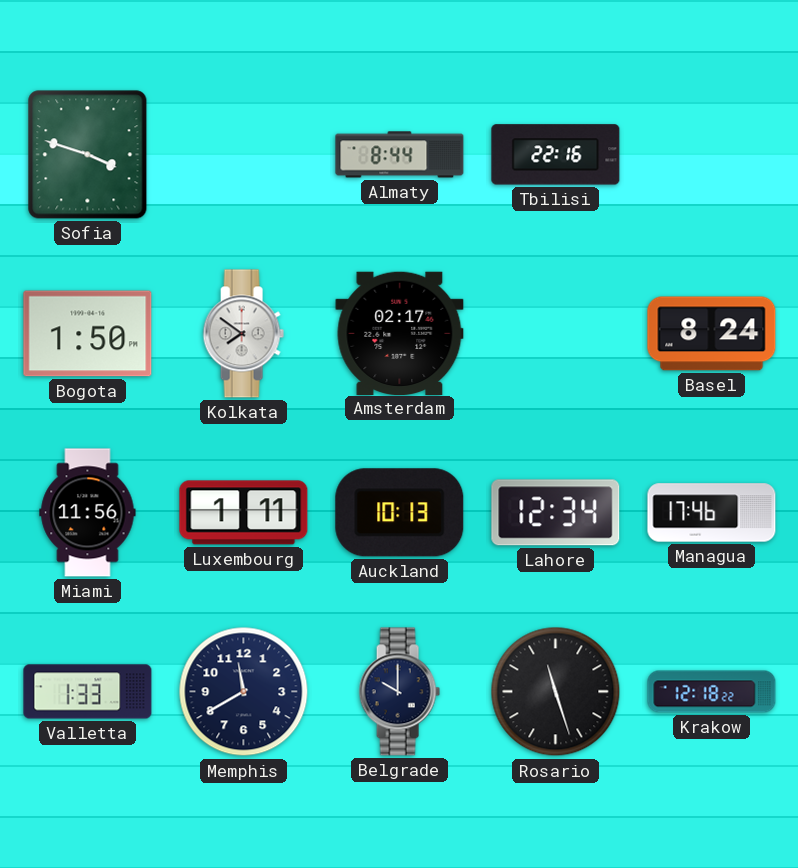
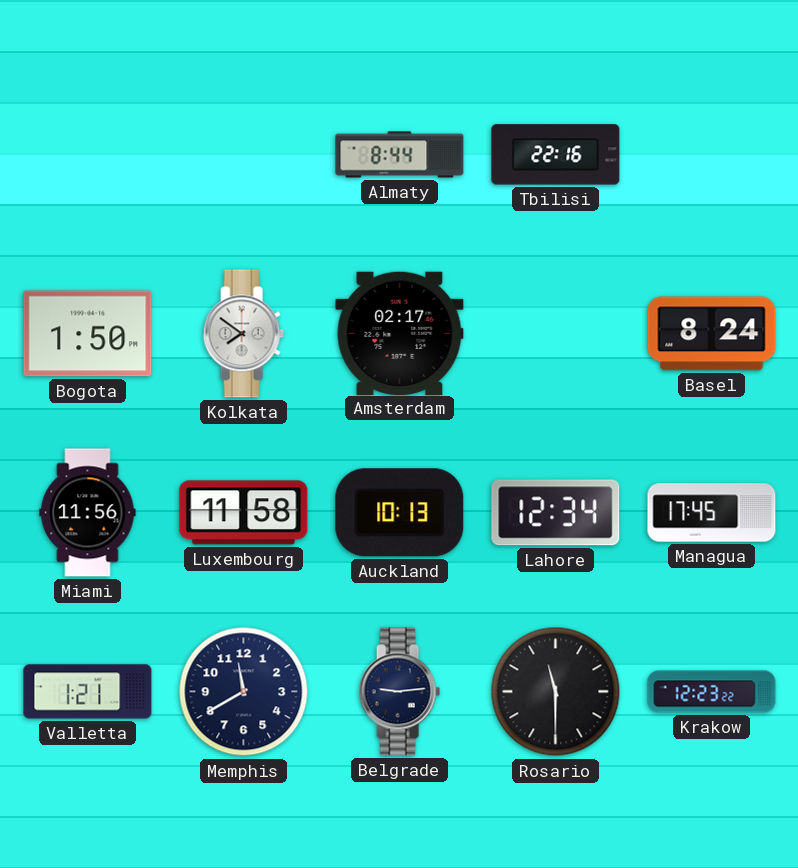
Sofia: 3:48 -> none
Luxembourg: 1:11 -> 11:58
Managua: 17:46 -> 17:45
Valletta: 1:33 -> 1:21
Belgrade: 10:00 -> 9:14
Rosario: 11:27 -> 11:30
Krakow: 12:18 -> 12:23
